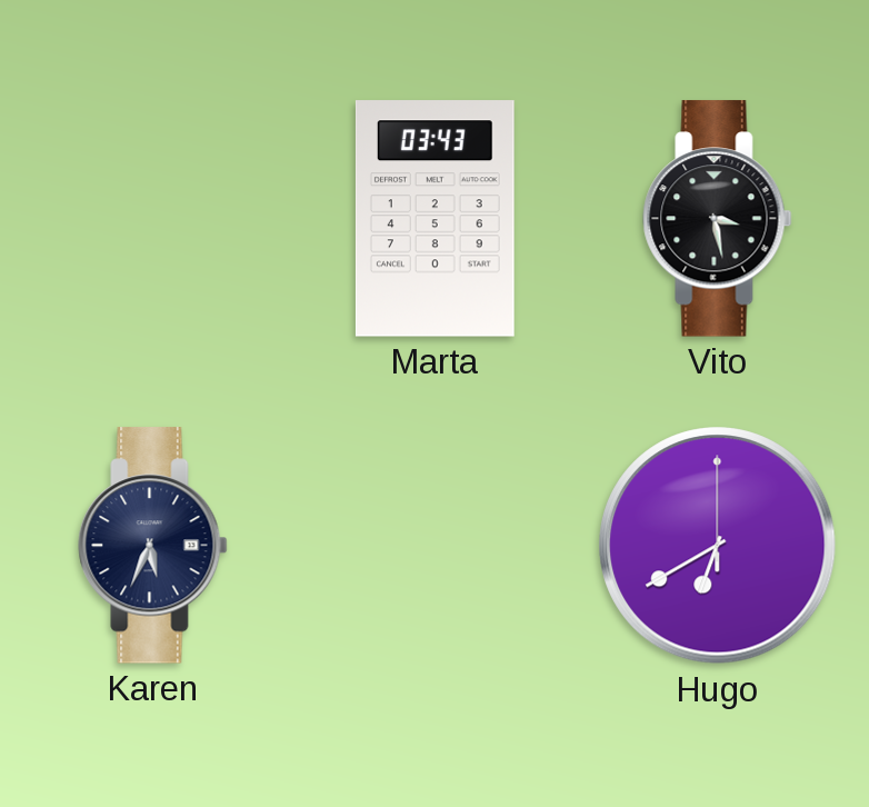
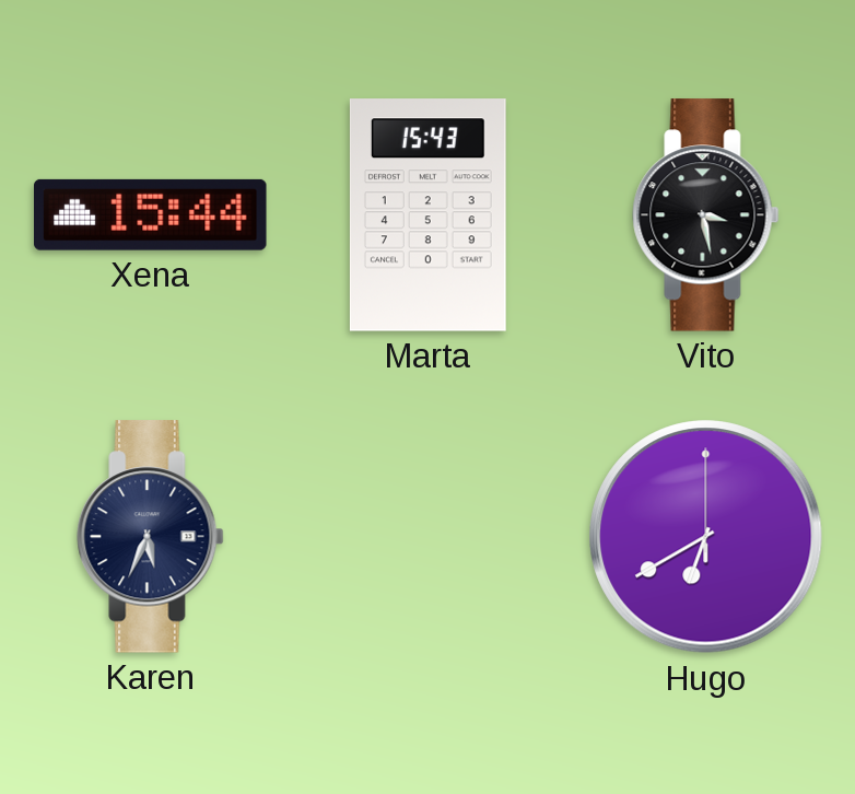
Xena: none -> 15:44
Marta: 03:43 -> 15:43
